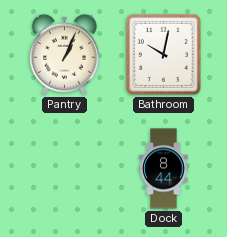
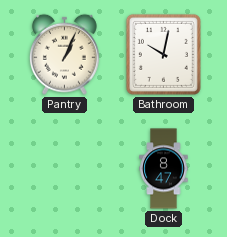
Dock: 8:44 -> 8:47
